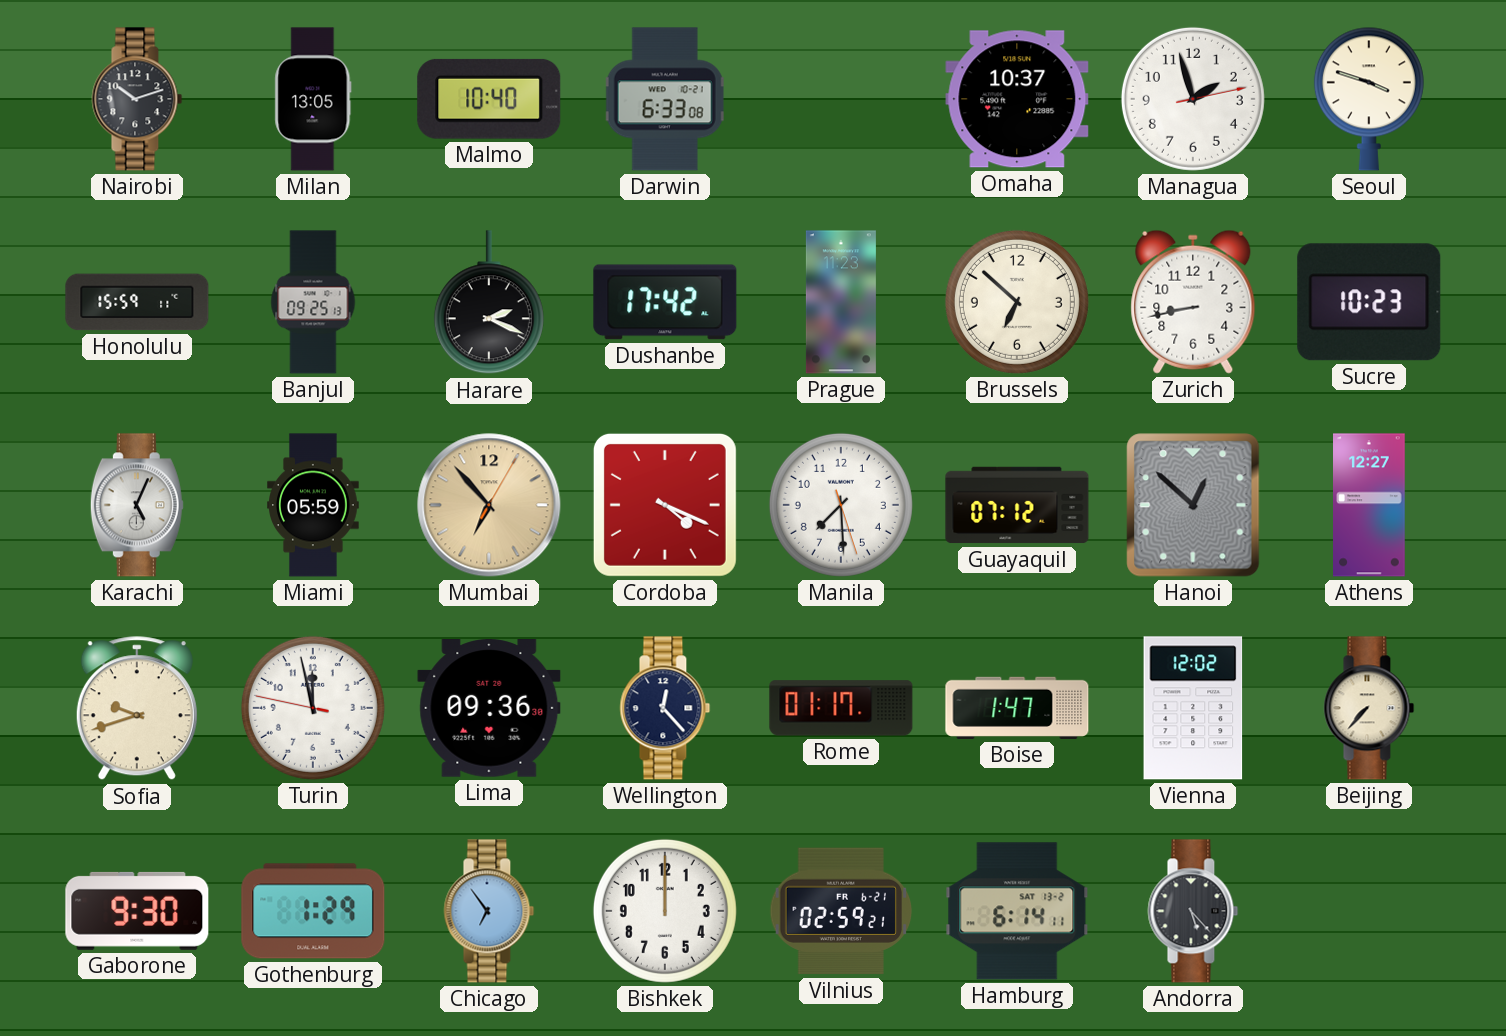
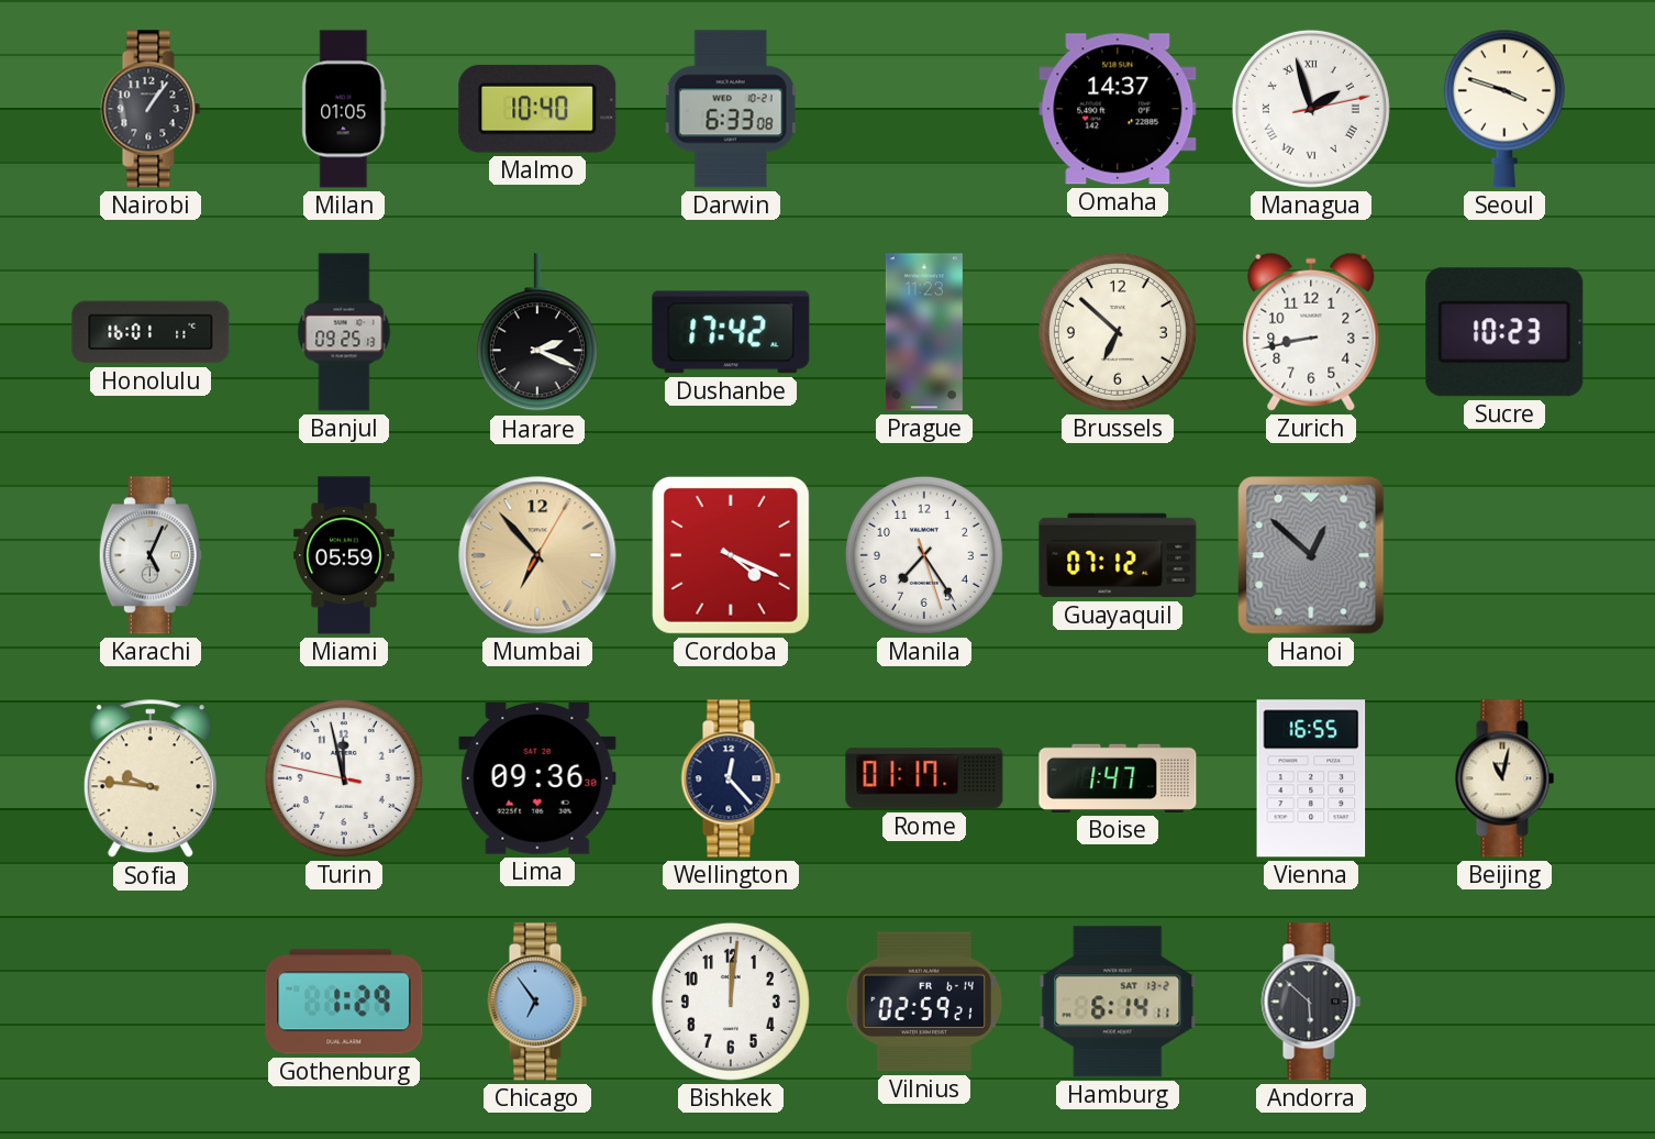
Nairobi: 10:12 -> 1:06
Milan: 13:05 -> 01:05
Omaha: 10:37 -> 14:37
Managua numerals: Arabic -> Roman
Honolulu: 15:59 -> 16:01
Manila: 7:29 -> 7:24
Athens: 12:27 -> none
Sofia: 9:42 -> 9:46
Vienna: 12:02 -> 16:55
Beijing: 7:37 -> 11:02
Gaborone: 9:30 -> none
Bishkek: 12:00 -> 12:01
Vilnius date: FR 6-21 -> FR 6-14
Andorra: 5:23 -> 5:52
